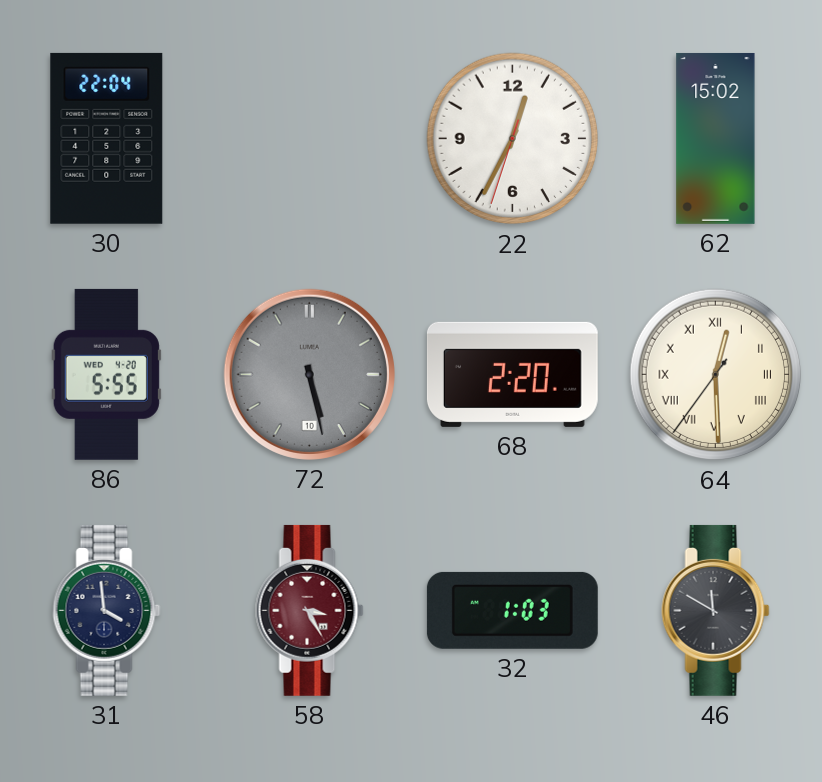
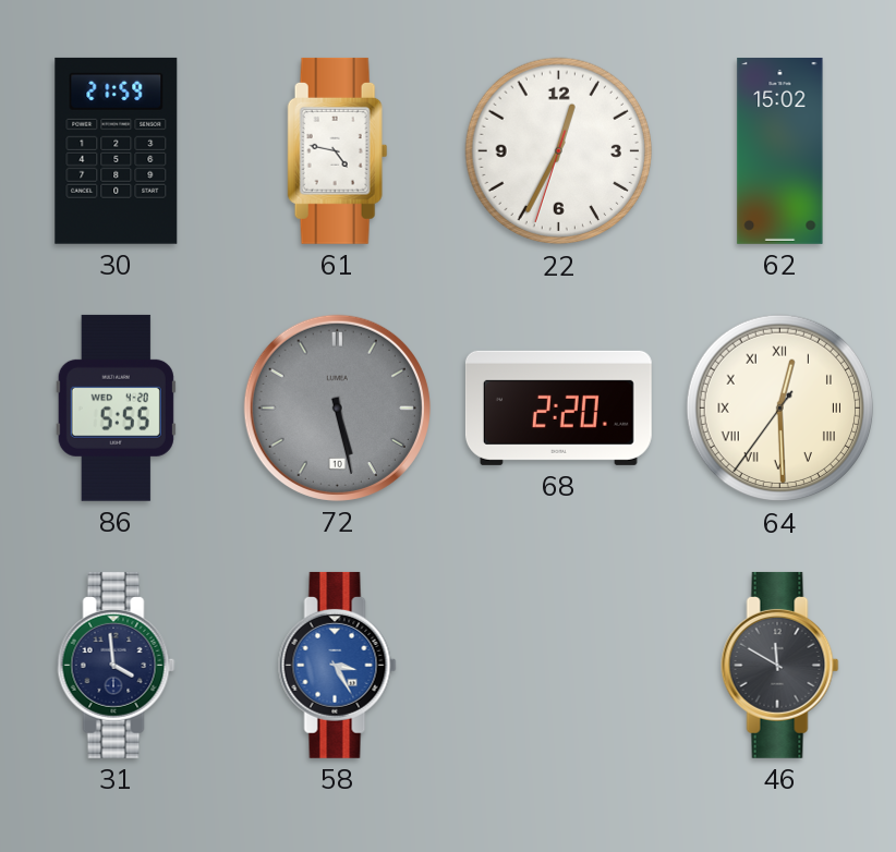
30: 22:04 -> 21:59
61: none -> 4:47
58 dial: burgundy -> blue
32: 1:03 -> none
